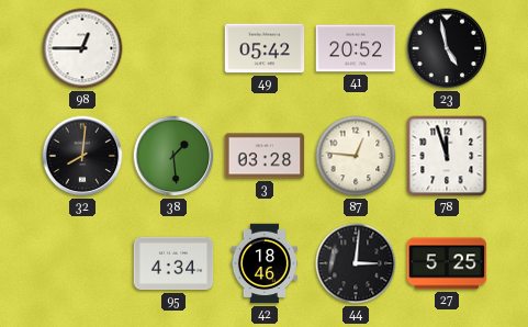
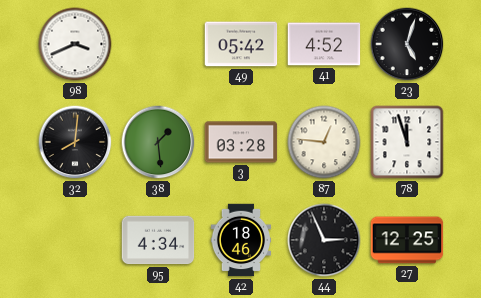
98: 12:45 -> 3:41
41: 20:52 -> 4:52
23: 4:58 -> 5:03
44: 3:01 -> 2:56
27: 5:25 -> 12:25
